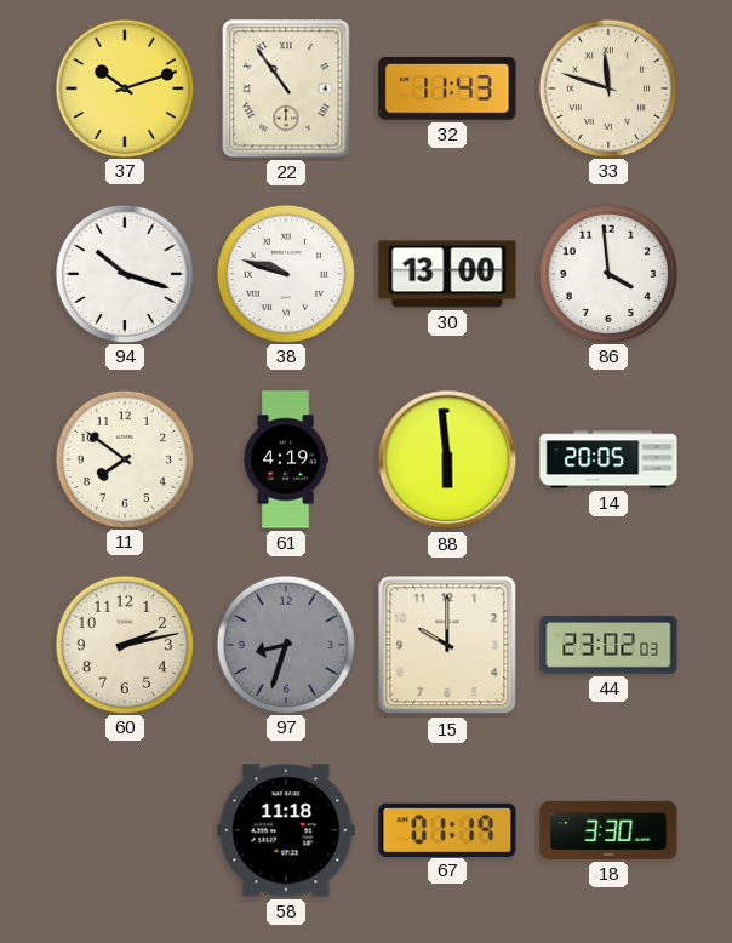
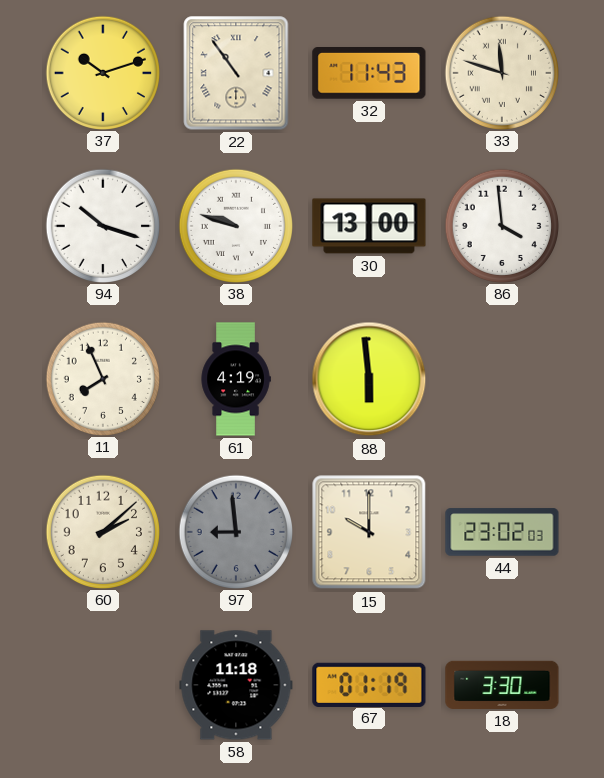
11: 7:51 -> 7:56
14: 20:05 -> none
60: 2:13 -> 2:08
97: 8:33 -> 8:59
